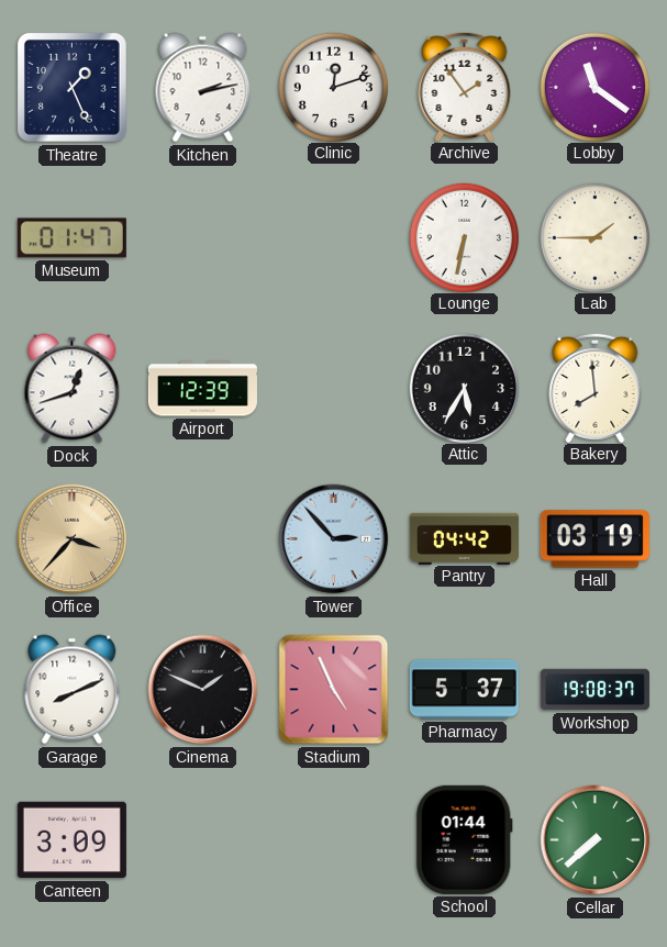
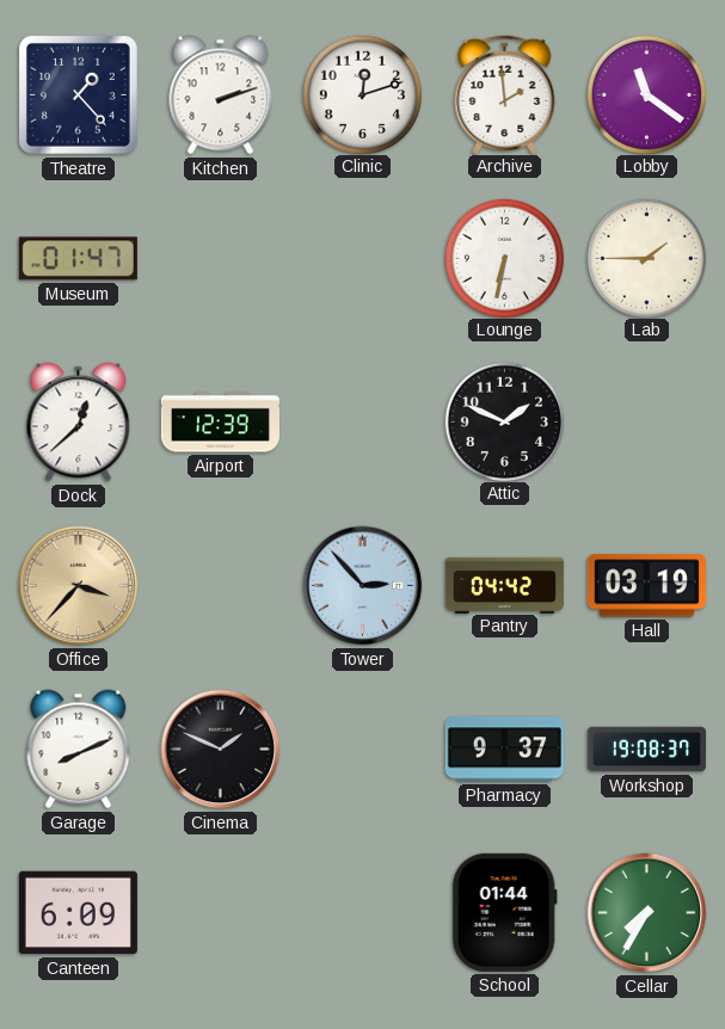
Theatre: 1:26 -> 1:23
Kitchen: 2:13 -> 2:12
Archive: 1:54 -> 1:59
Dock: 12:42 -> 12:38
Attic: 5:35 -> 1:49
Bakery: 7:59 -> none
Stadium: 4:56 -> none
Pharmacy: 5:37 -> 9:37
Canteen: 3:09 -> 6:09
Cellar: 7:38 -> 7:35
